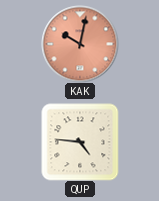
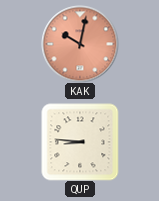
QUP: 4:46 -> 8:46
